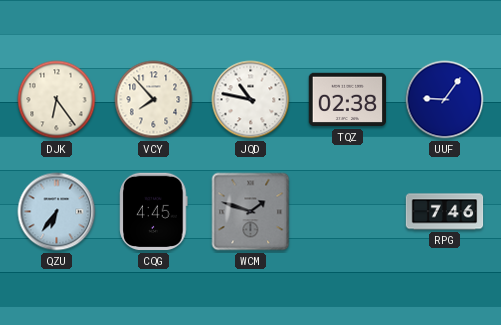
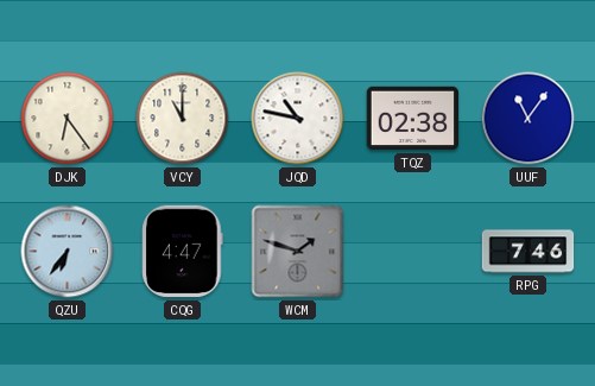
VCY: 7:53 -> 11:00
UUF: 9:06 -> 11:06
CQG: 4:45 -> 4:47
